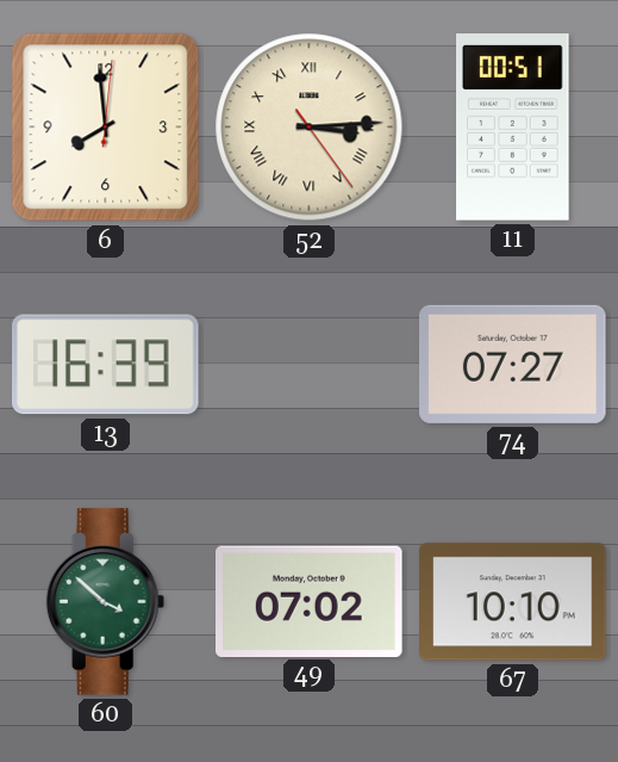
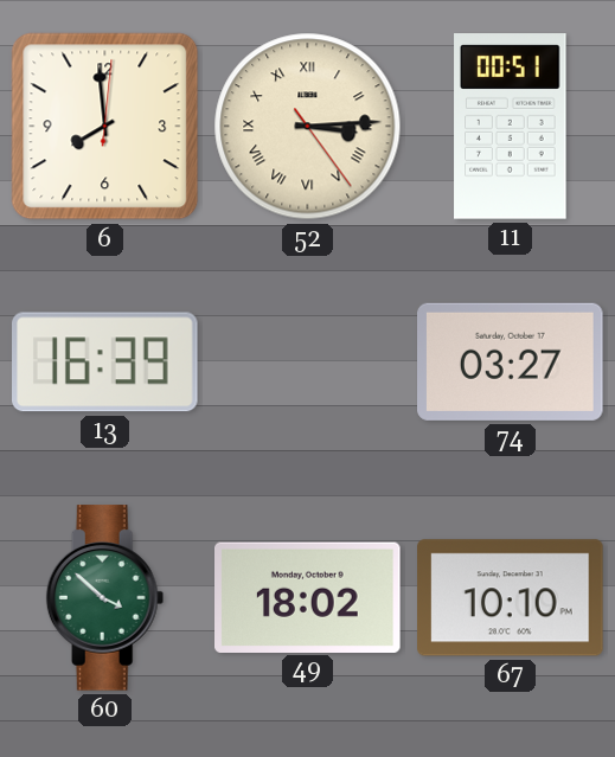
74: 07:27 -> 03:27
49: 07:02 -> 18:02
